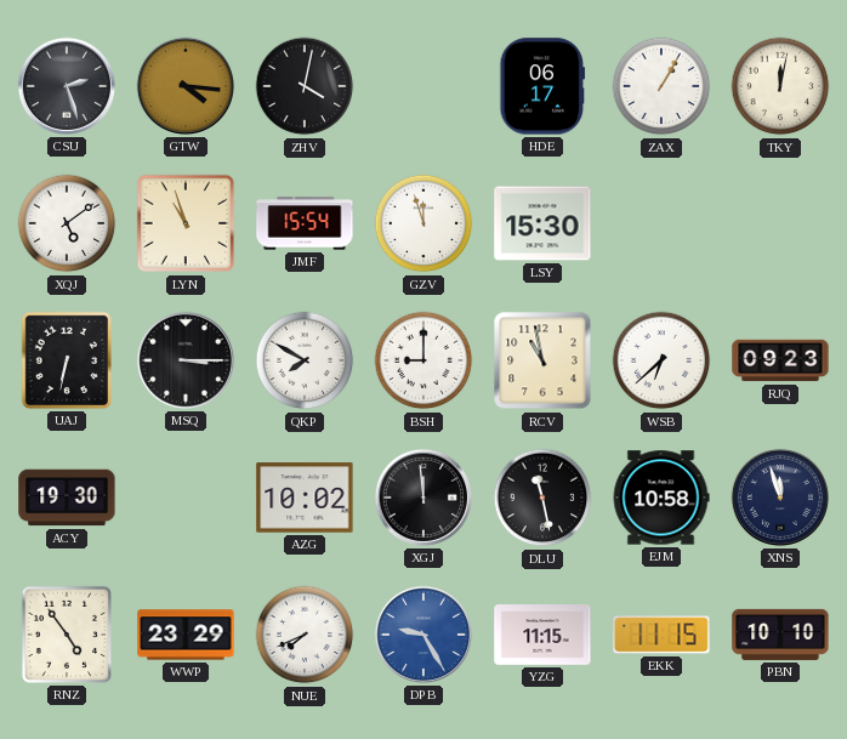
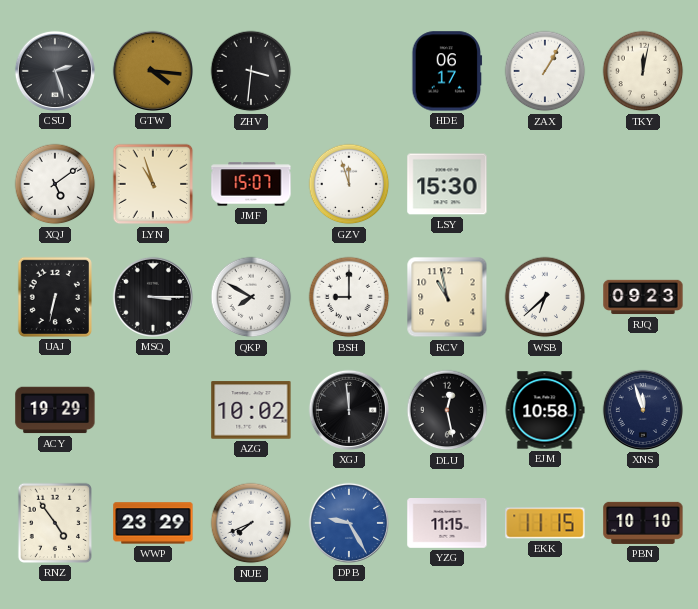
ZHV: 4:02 -> 3:31
JMF: 15:54 -> 15:07
ACY: 19:30 -> 19:29
DLU: 11:28 -> 12:28
